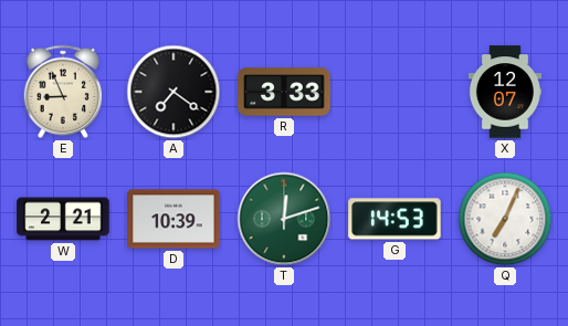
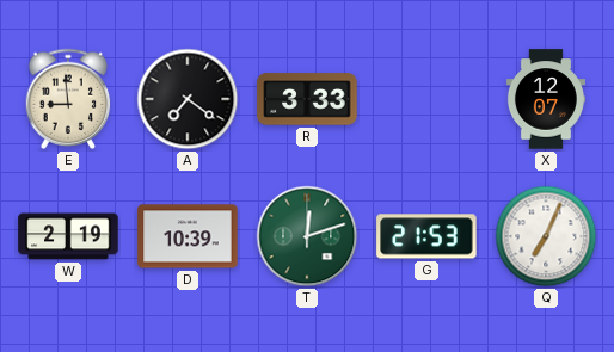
E: 8:56 -> 8:59
W: 2:21 -> 2:19
G: 14:53 -> 21:53
